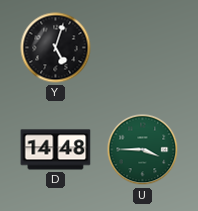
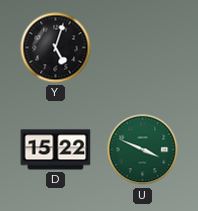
D: 14:48 -> 15:22
U: 3:45 -> 3:49
